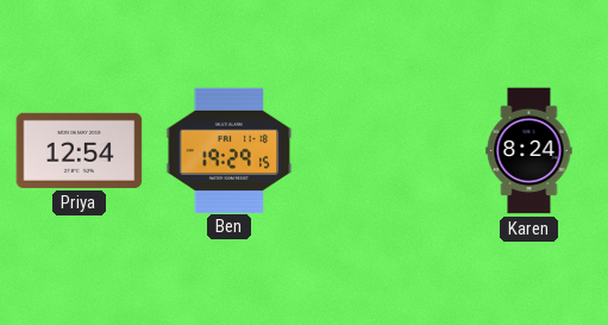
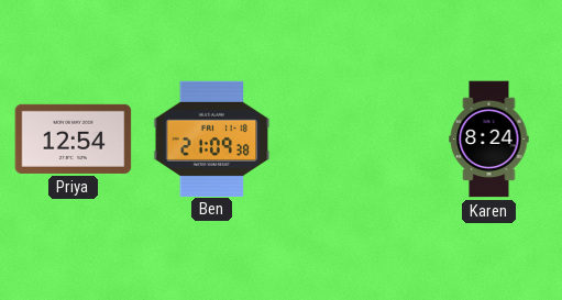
Ben: 19:29 -> 21:09
